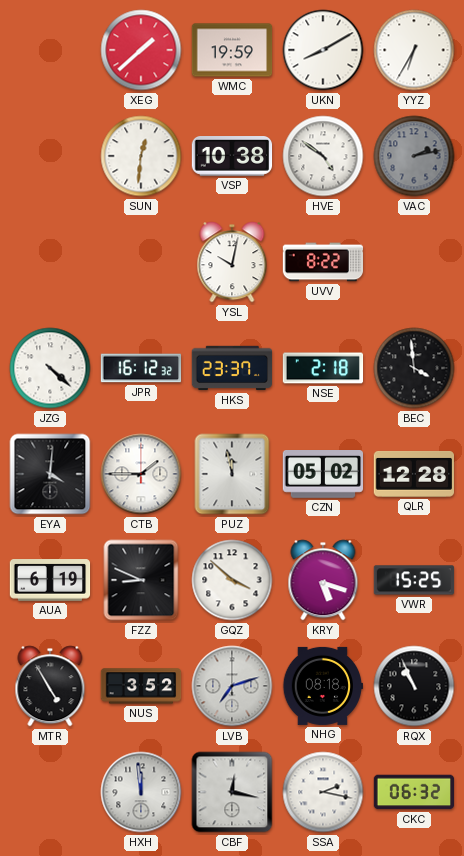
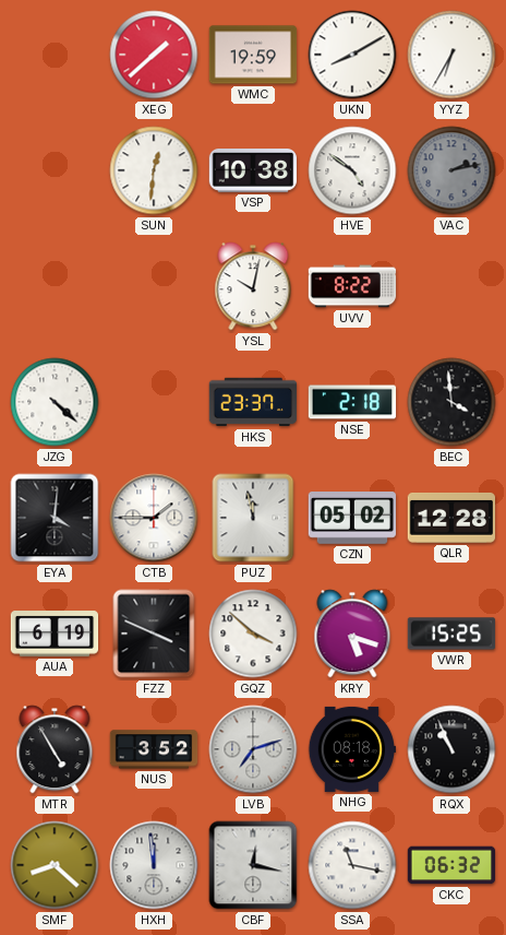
JPR: 16:12 -> none
FZZ: 8:49 -> 3:49
SMF: none -> 8:22
SSA: 2:17 -> 11:17
